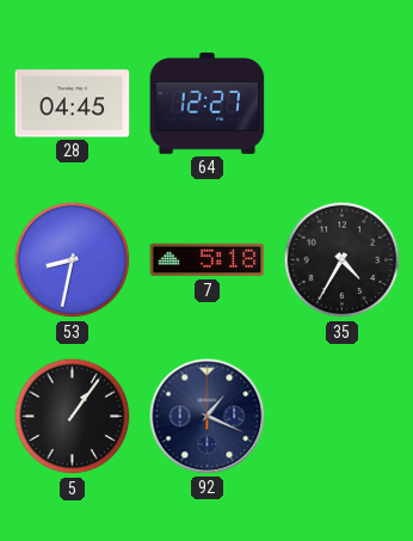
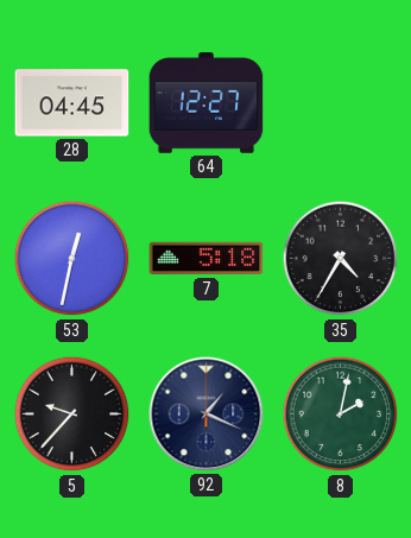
53: 8:32 -> 12:32
5: 1:06 -> 9:37
8: none -> 2:02
